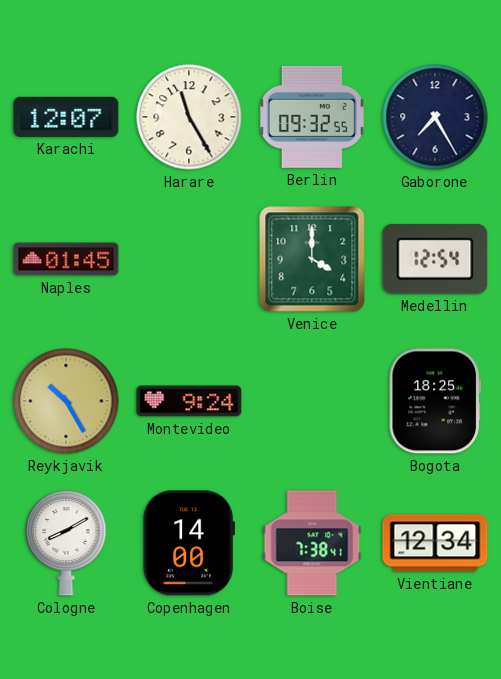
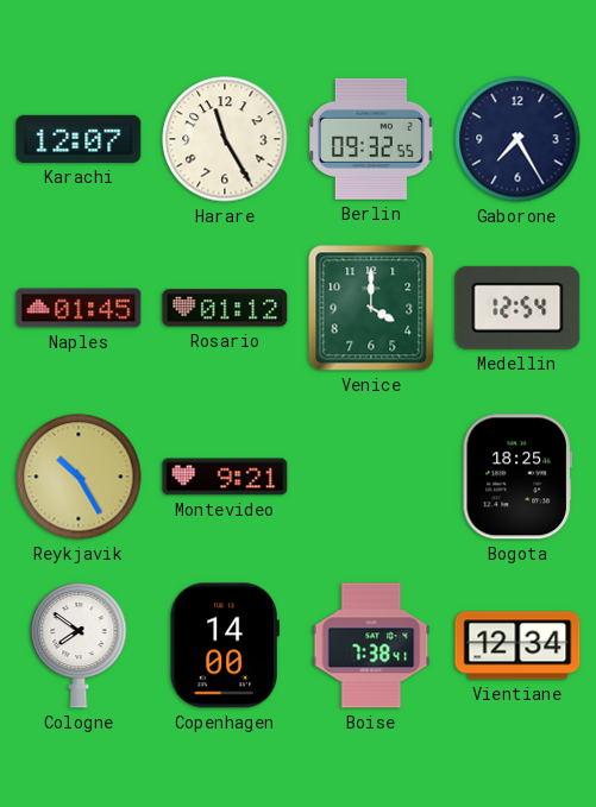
Rosario: none -> 01:12
Montevideo: 9:24 -> 9:21
Cologne: 8:10 -> 7:51
